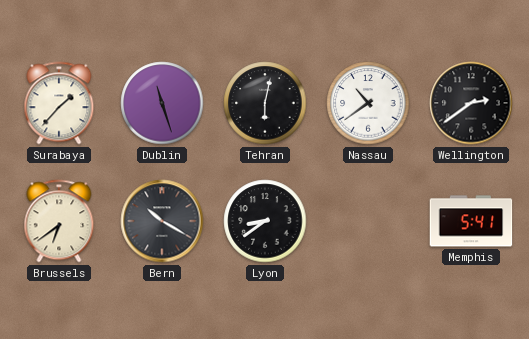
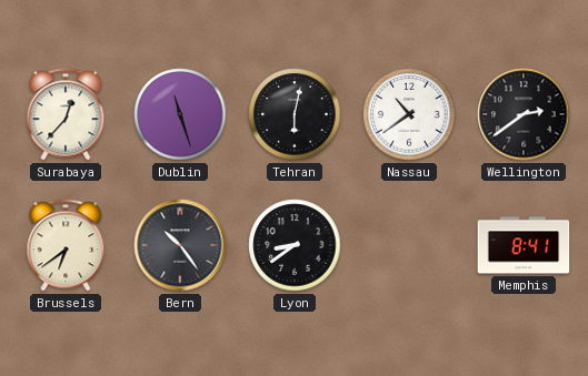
Surabaya: 1:37 -> 12:37
Bern: 10:20 -> 10:24
Memphis: 5:41 -> 8:41
